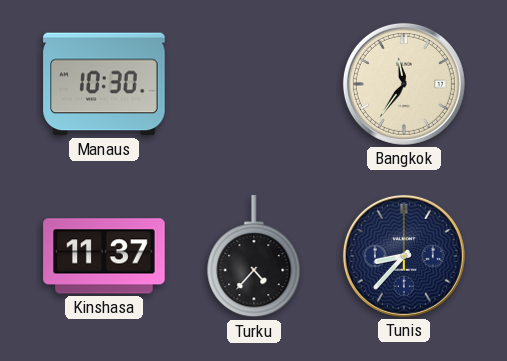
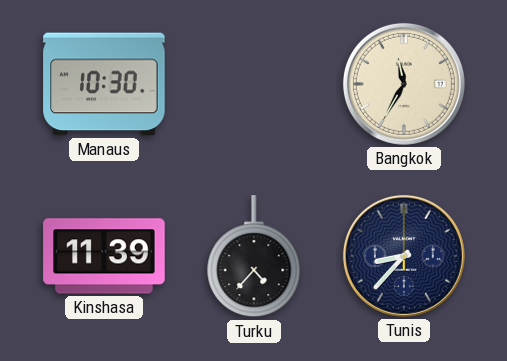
Bangkok: 11:36 -> 11:35
Kinshasa: 11:37 -> 11:39
